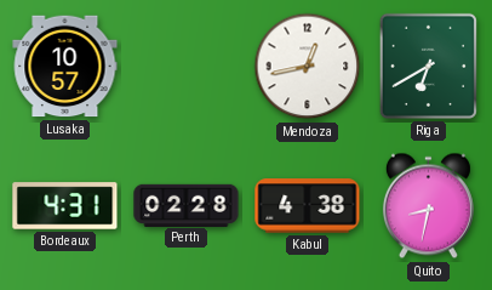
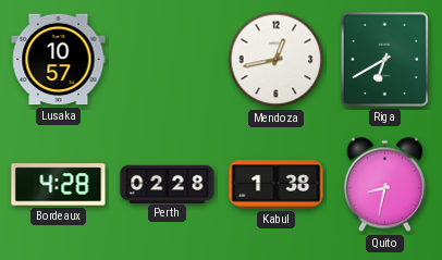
Bordeaux: 4:31 -> 4:28
Kabul: 4:38 -> 1:38
